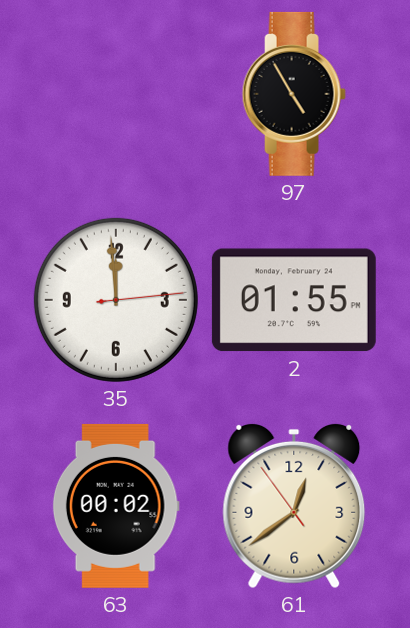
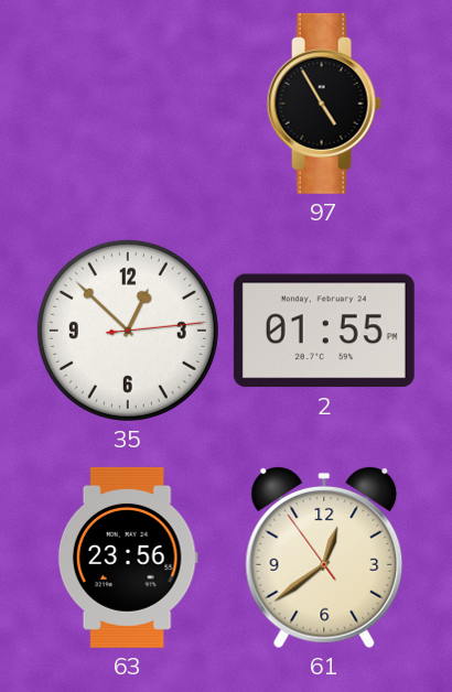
35: 11:59 -> 12:52
63: 00:02 -> 23:56
